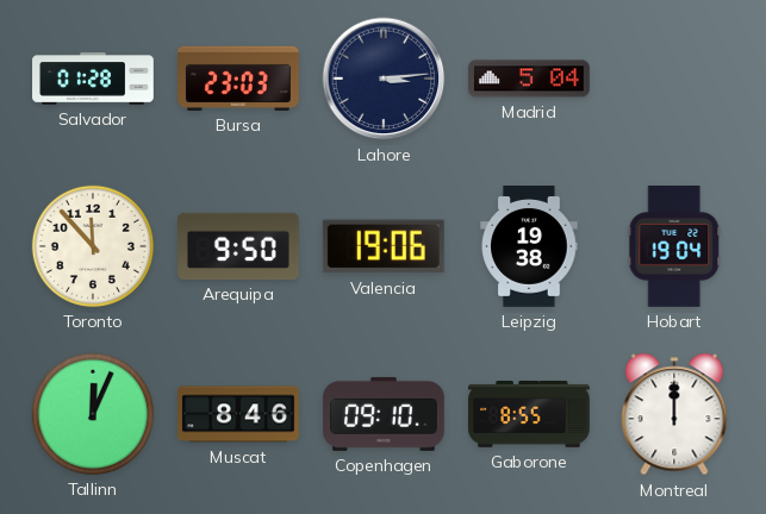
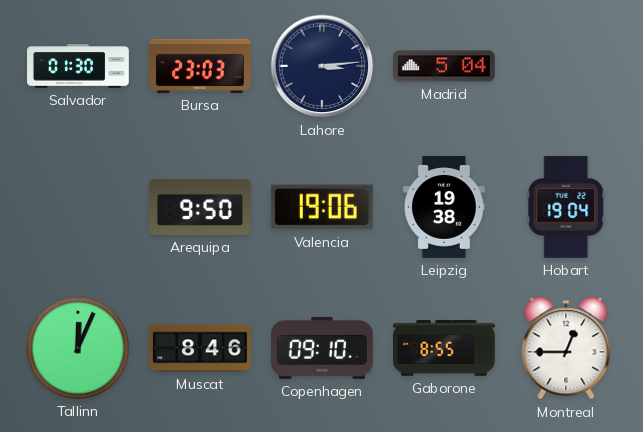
Salvador: 01:28 -> 01:30
Toronto: 11:53 -> none
Montreal: 12:00 -> 12:45
